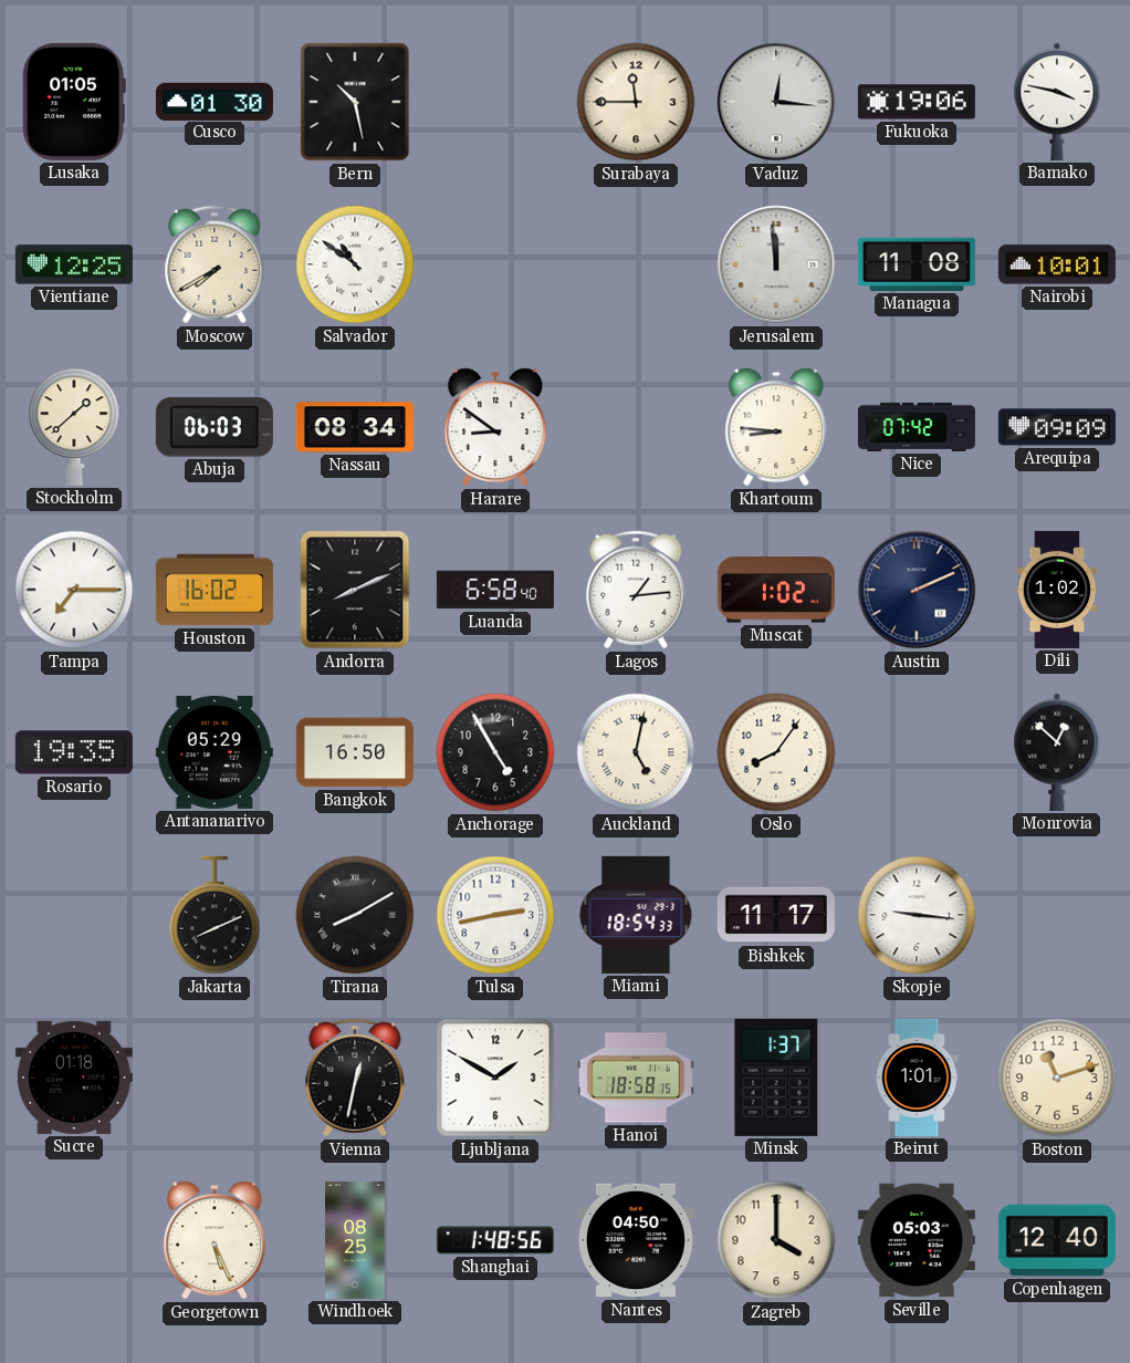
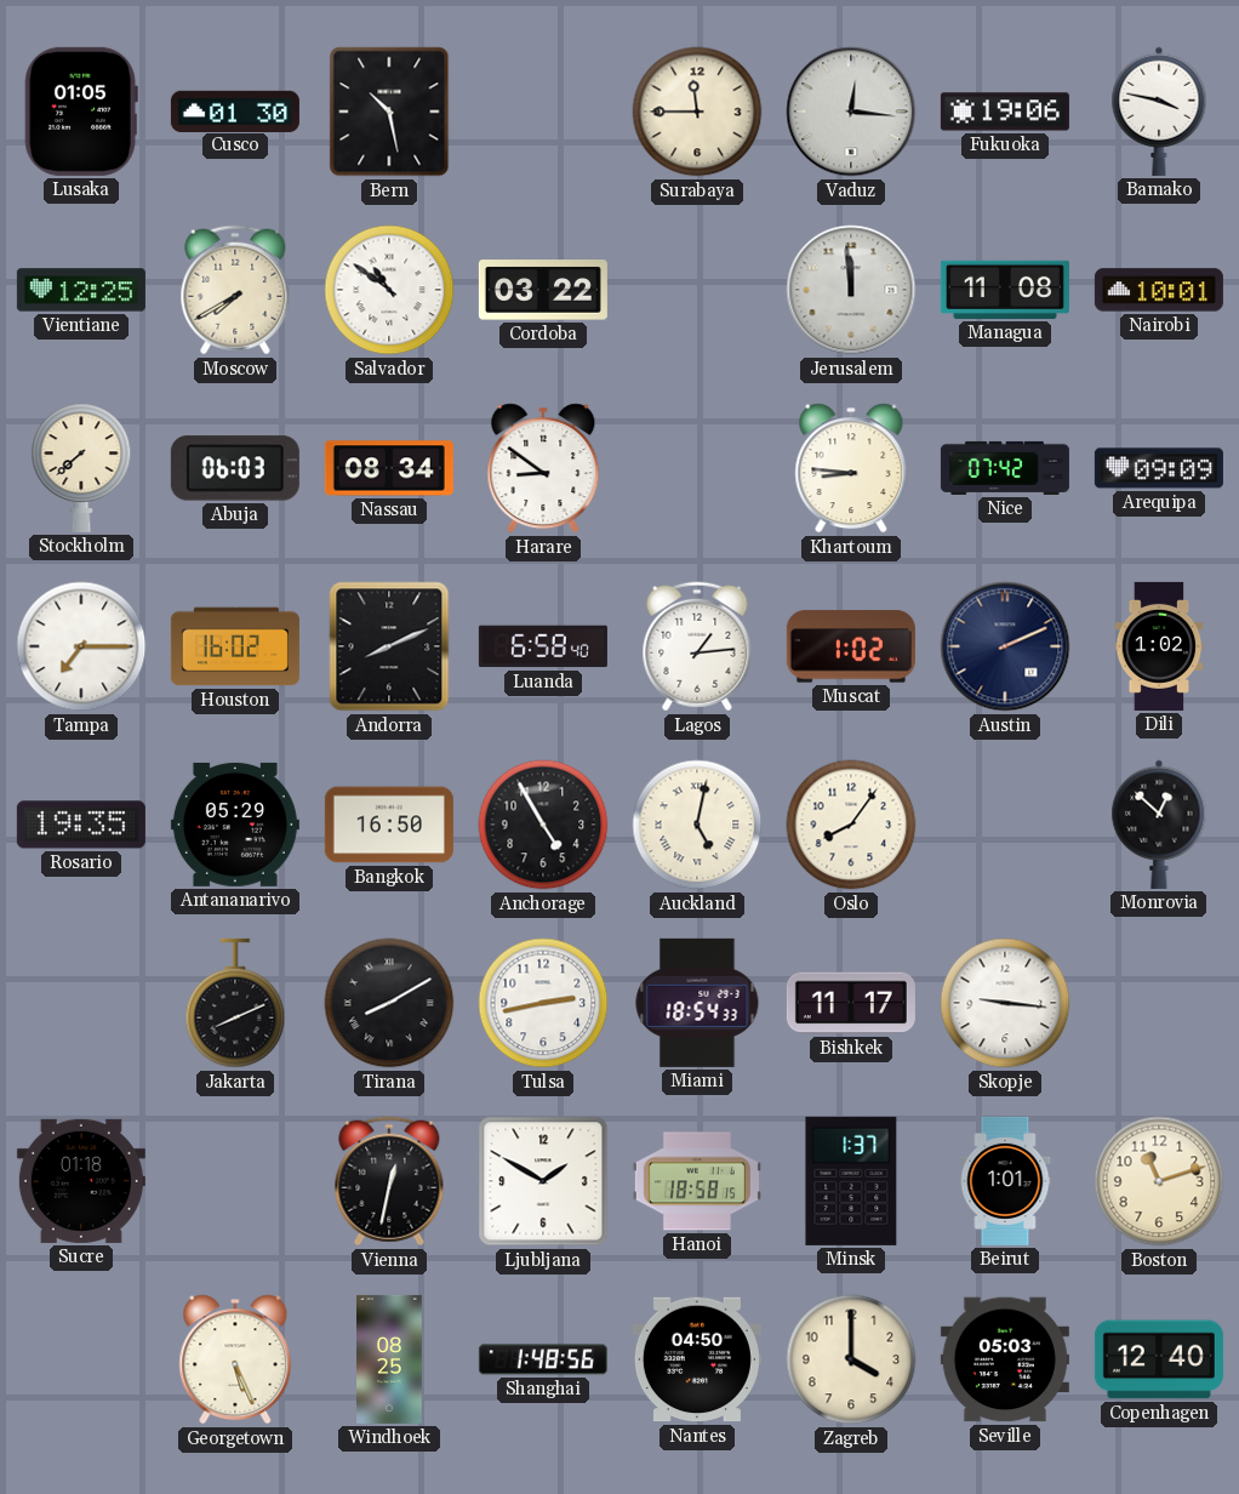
Cordoba: none -> 03:22
Stockholm: 1:38 -> 7:38
